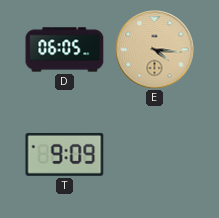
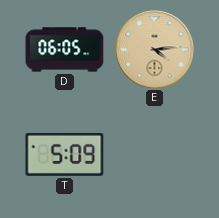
E: 4:16 -> 4:14
T: 9:09 -> 5:09
